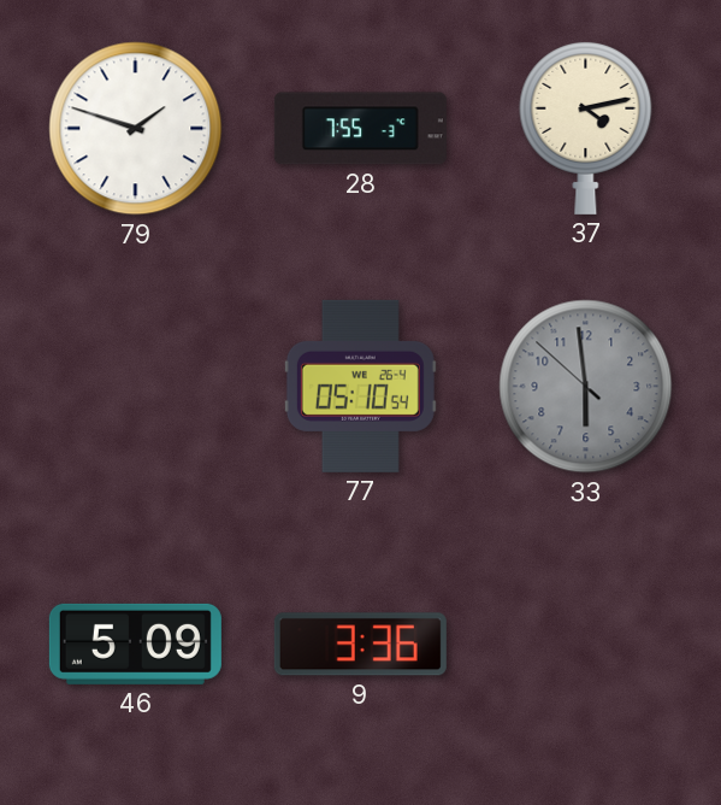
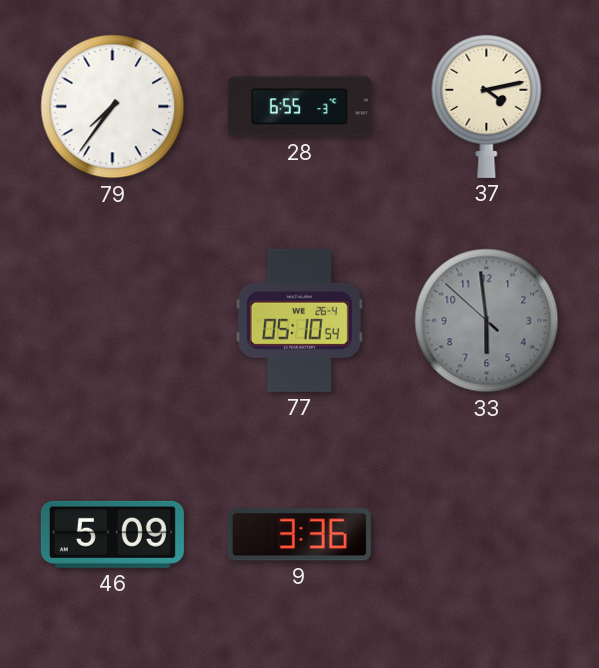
79: 1:48 -> 7:36
28: 7:55 -> 6:55
